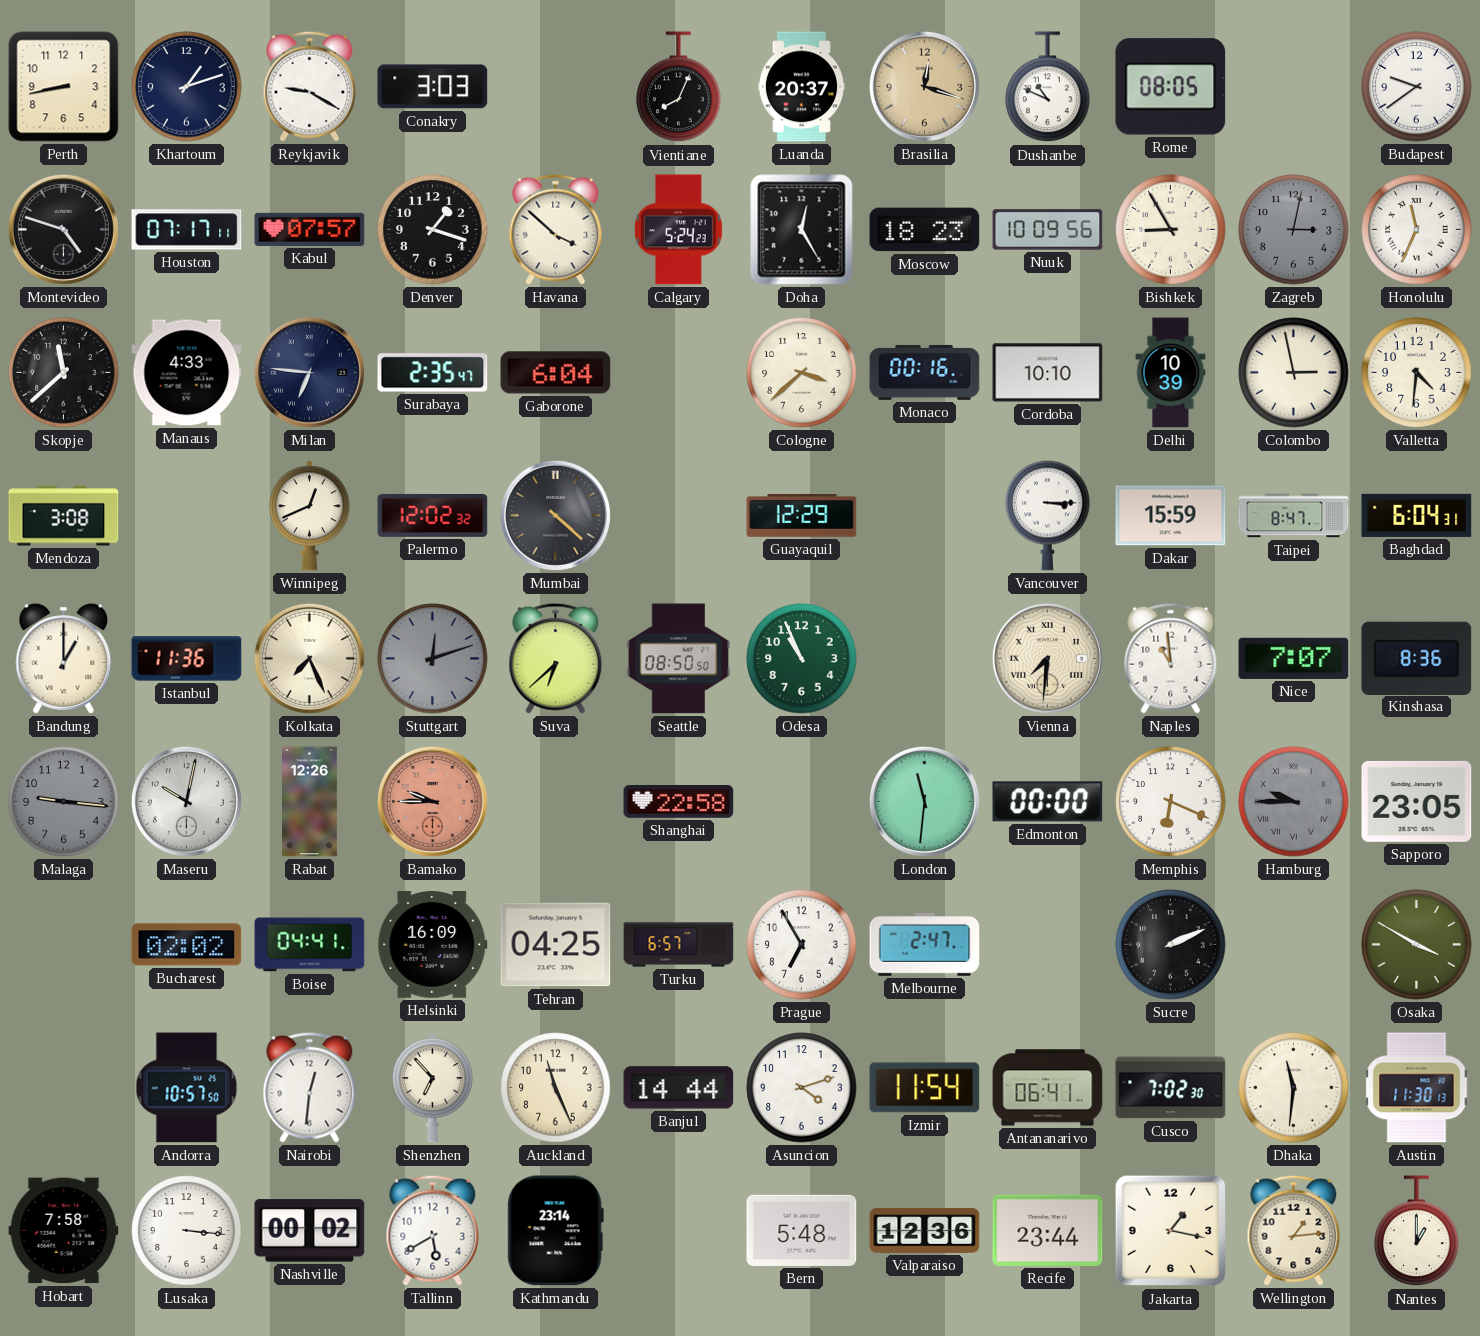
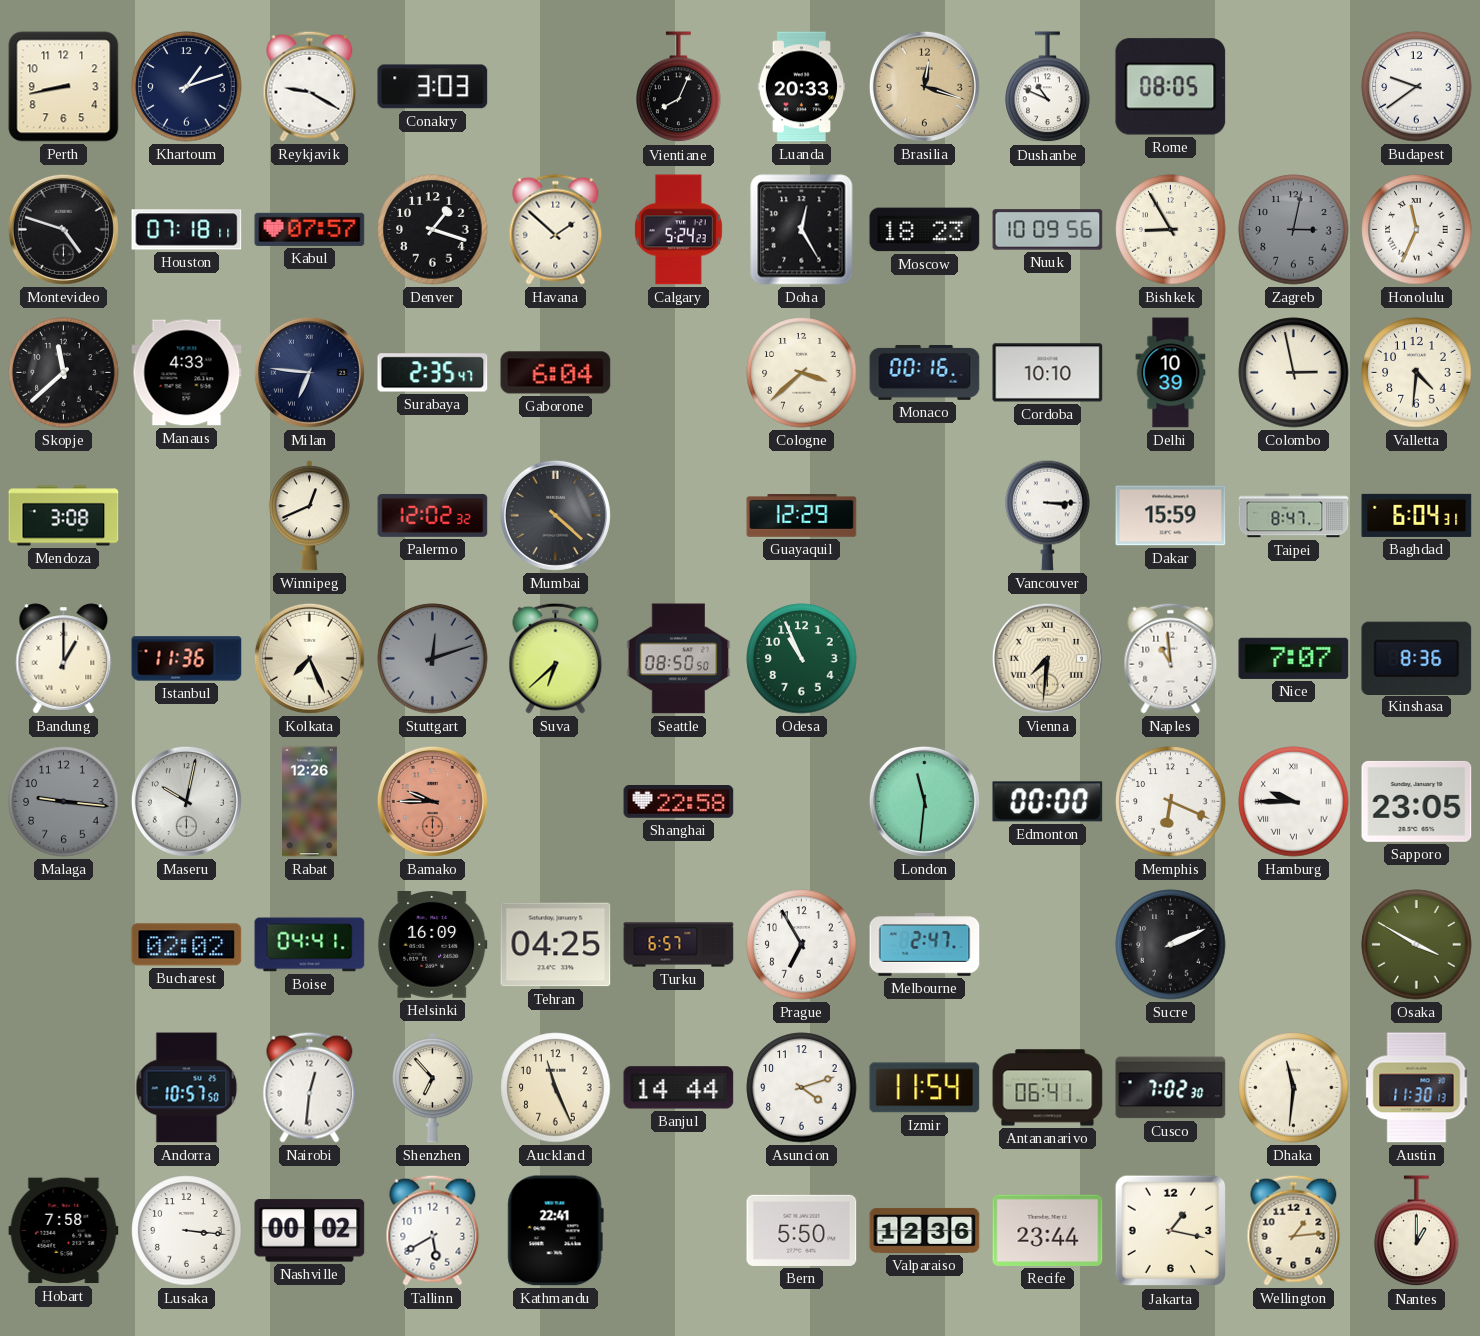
Luanda: 20:37 -> 20:33
Houston: 07:17 -> 07:18
Havana: 3:52 -> 1:52
Hamburg dial: grey -> white
Kathmandu: 23:14 -> 22:41
Bern: 5:48 -> 5:50
